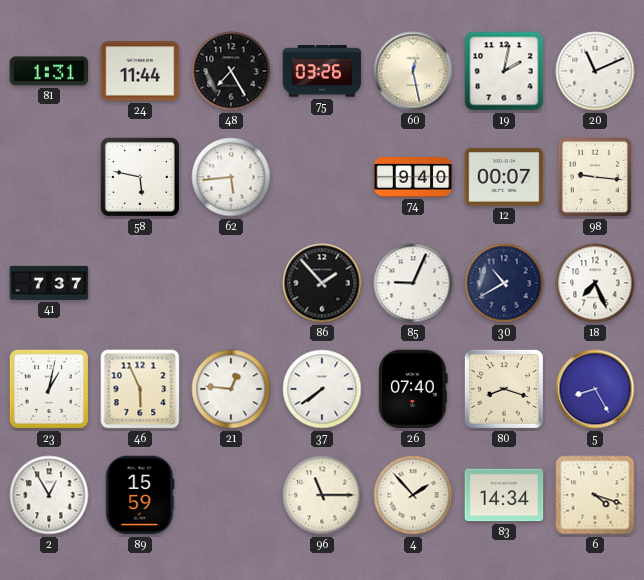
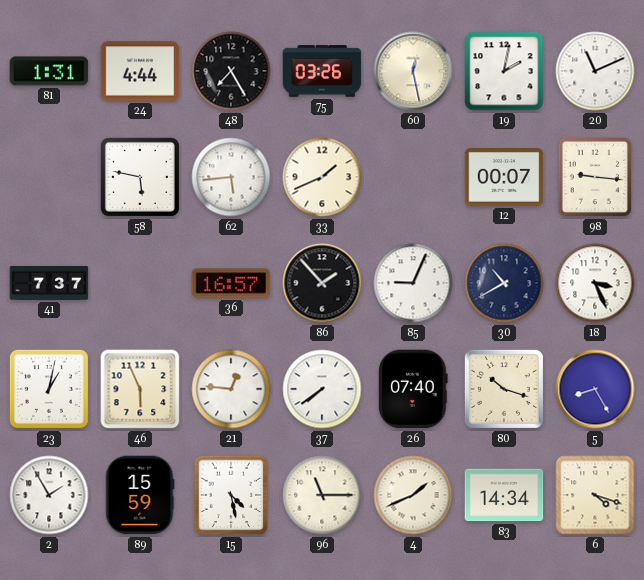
24: 11:44 -> 4:44
33: none -> 1:41
74: 9:40 -> none
36: none -> 16:57
18: 7:26 -> 3:26
80: 8:18 -> 10:18
2: 12:55 -> 1:55
15: none -> 4:28
4: 1:53 -> 1:41
